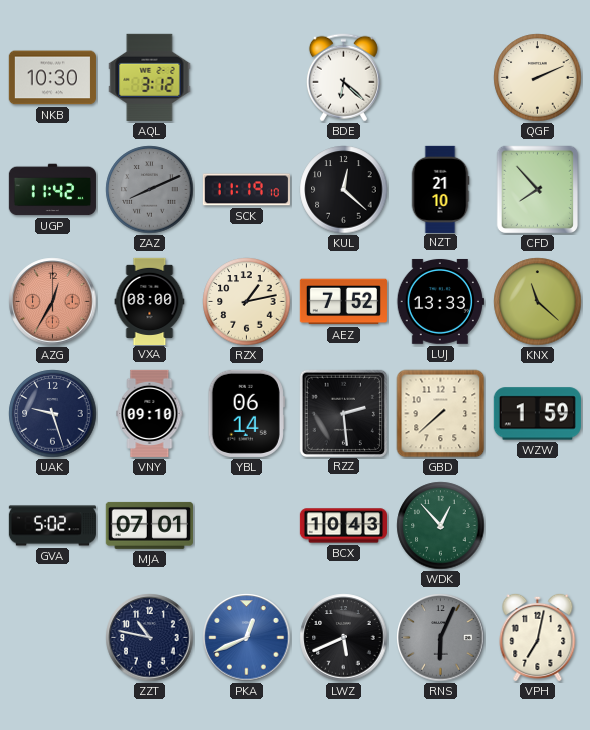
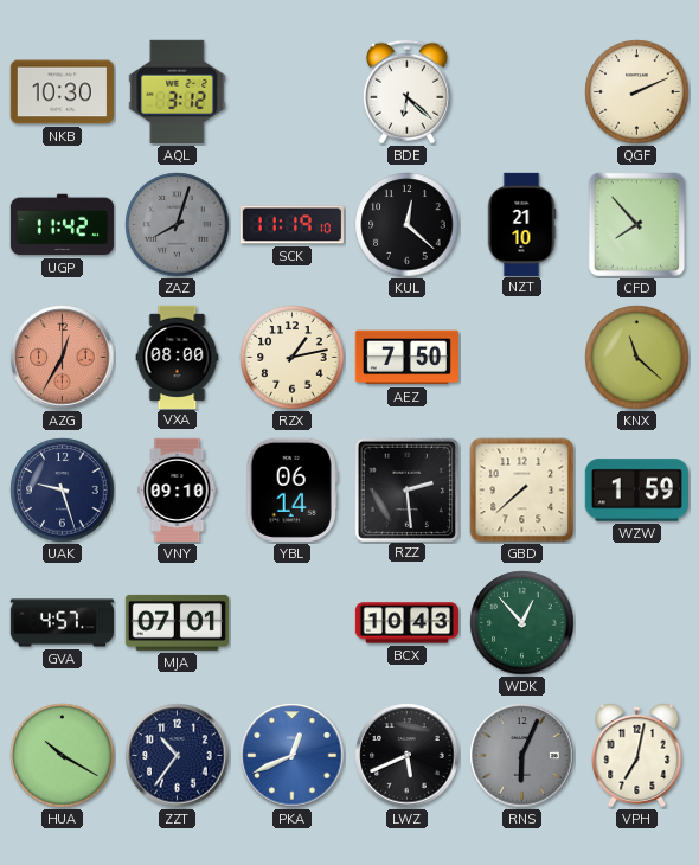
ZAZ: 8:11 -> 8:03
AEZ: 7:52 -> 7:50
LUJ: 13:33 -> none
GVA: 5:02 -> 4:57
HUA: none -> 10:20
ZZT: 10:47 -> 10:36
